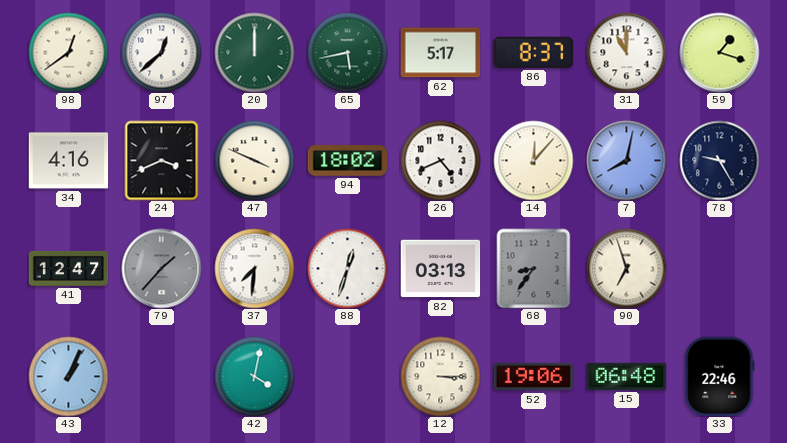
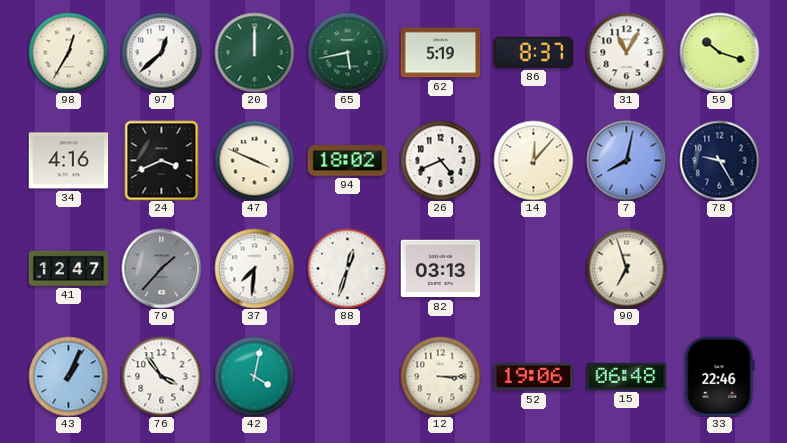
98: 12:39 -> 12:35
62: 5:17 -> 5:19
31: 11:00 -> 11:05
59: 1:18 -> 10:18
68: 8:36 -> none
76: none -> 3:54
